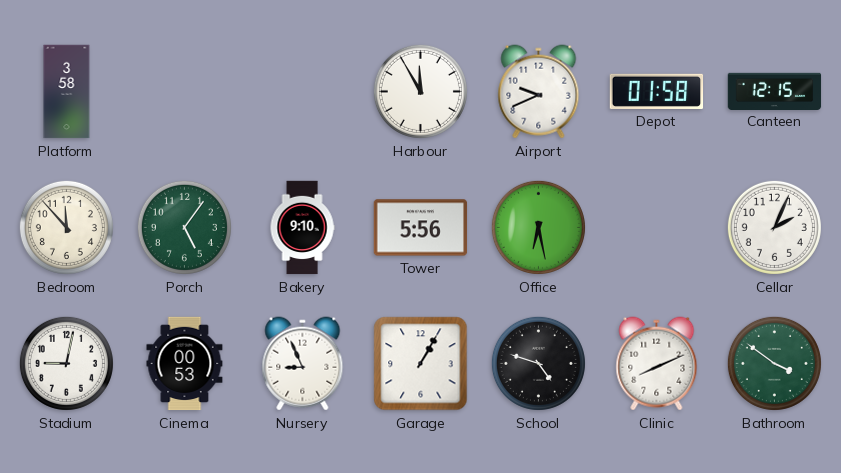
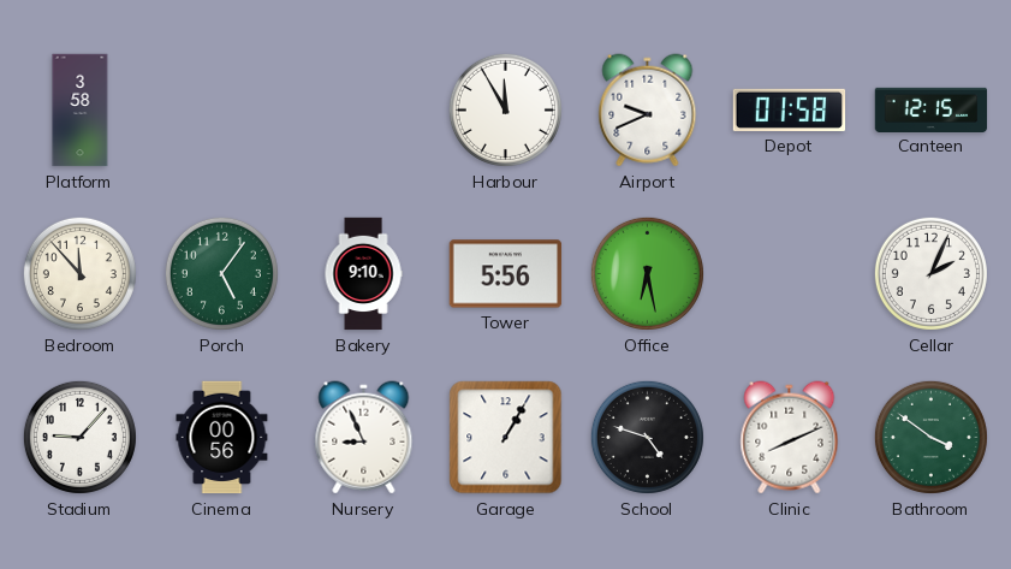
Stadium: 9:02 -> 9:07
Cinema: 00:53 -> 00:56
